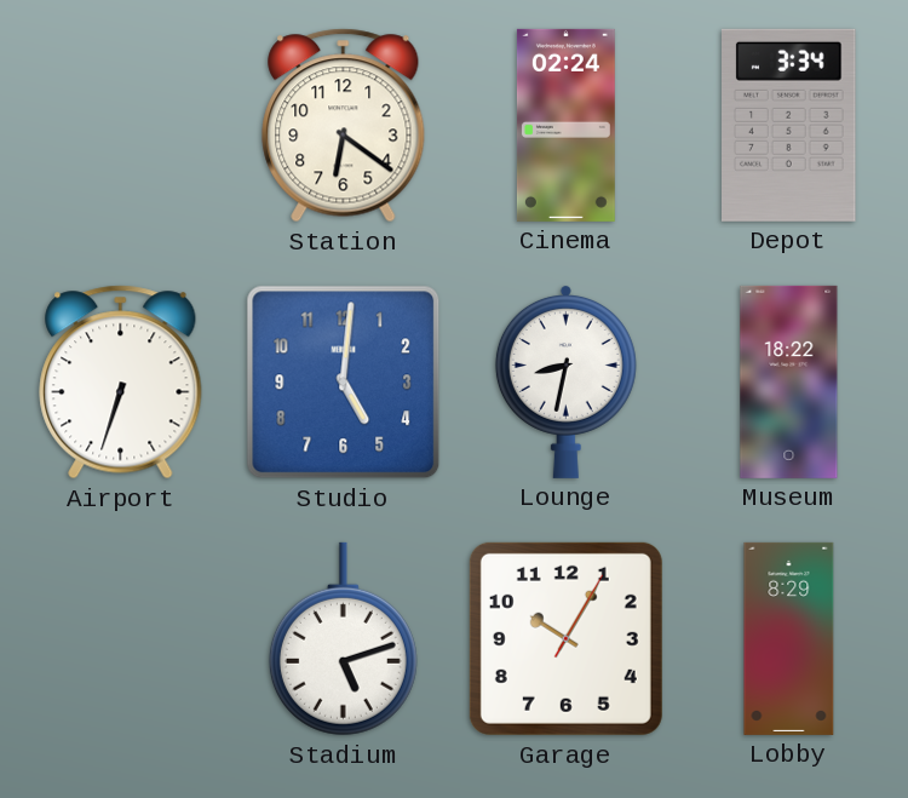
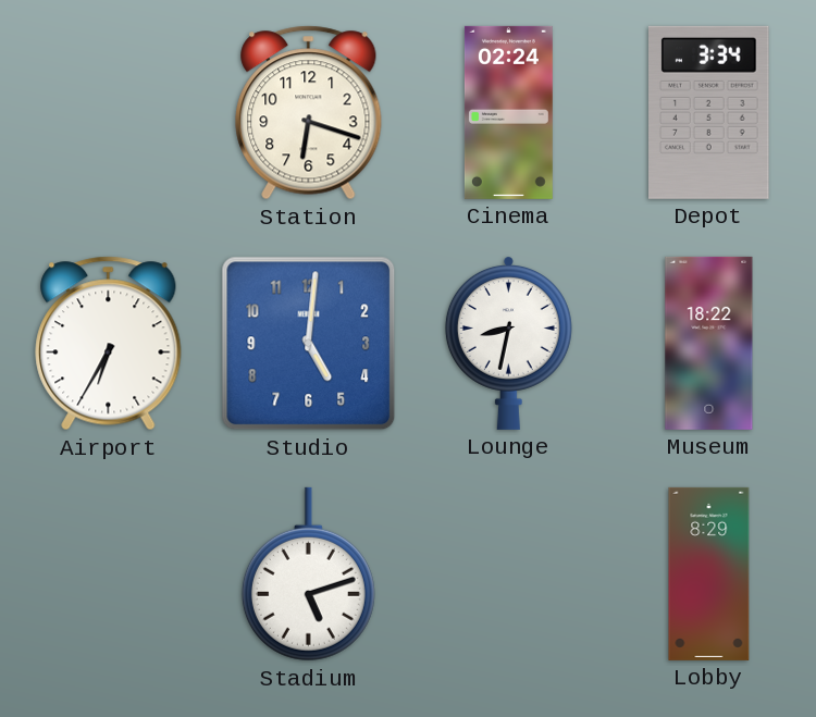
Station: 6:21 -> 6:18
Airport: 6:33 -> 6:35
Garage: 10:05 -> none
